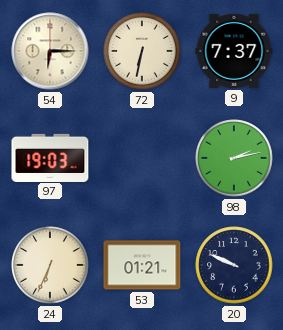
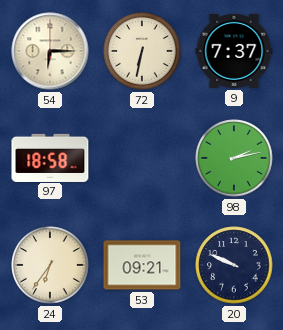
97: 19:03 -> 18:58
24: 6:34 -> 6:36
53: 01:21 -> 09:21
